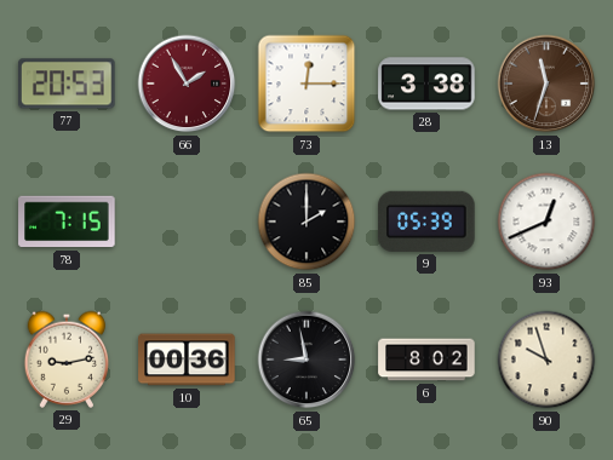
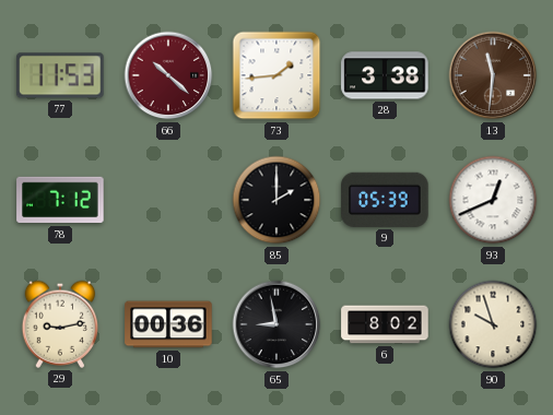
77: 20:53 -> 11:53
66: 1:55 -> 10:22
73: 12:15 -> 1:44
13: 11:33 -> 11:31
78: 7:15 -> 7:12
